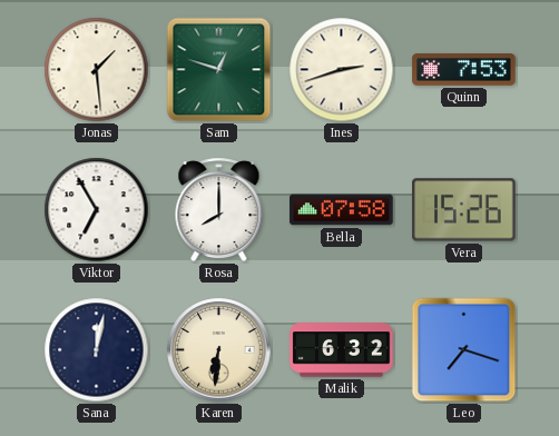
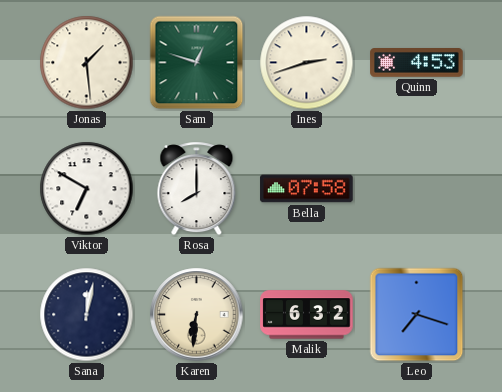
Quinn: 7:53 -> 4:53
Viktor: 6:55 -> 6:50
Vera: 15:26 -> none
